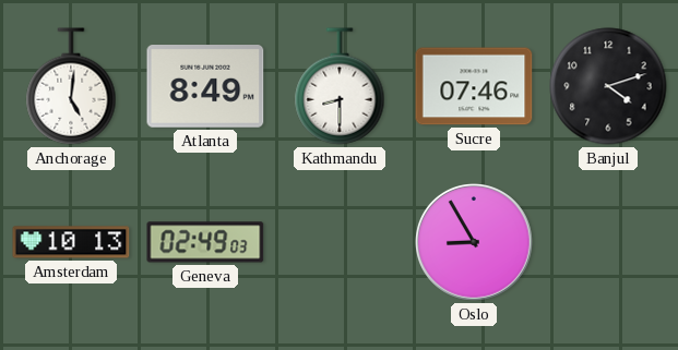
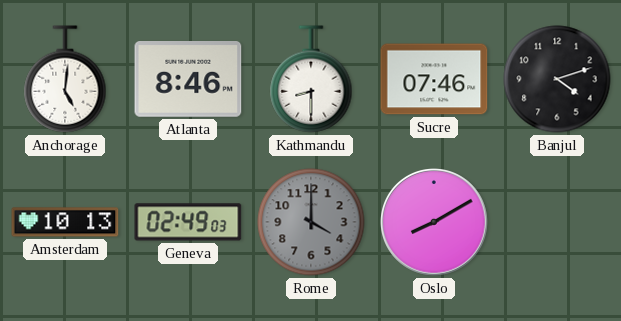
Atlanta: 8:49 -> 8:46
Rome: none -> 4:00
Oslo: 8:55 -> 8:10
